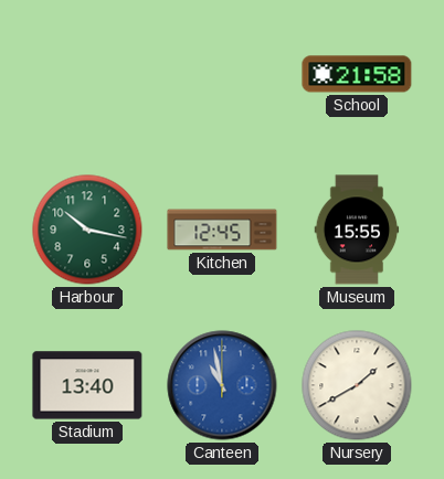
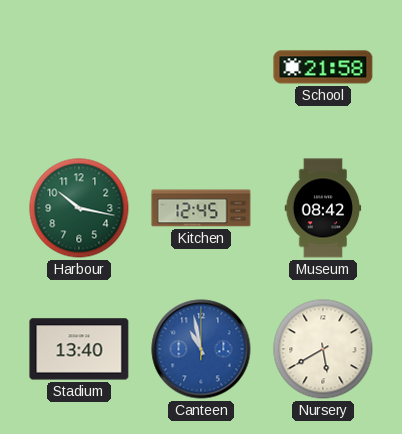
Museum: 15:55 -> 08:42
Nursery: 1:40 -> 5:40
